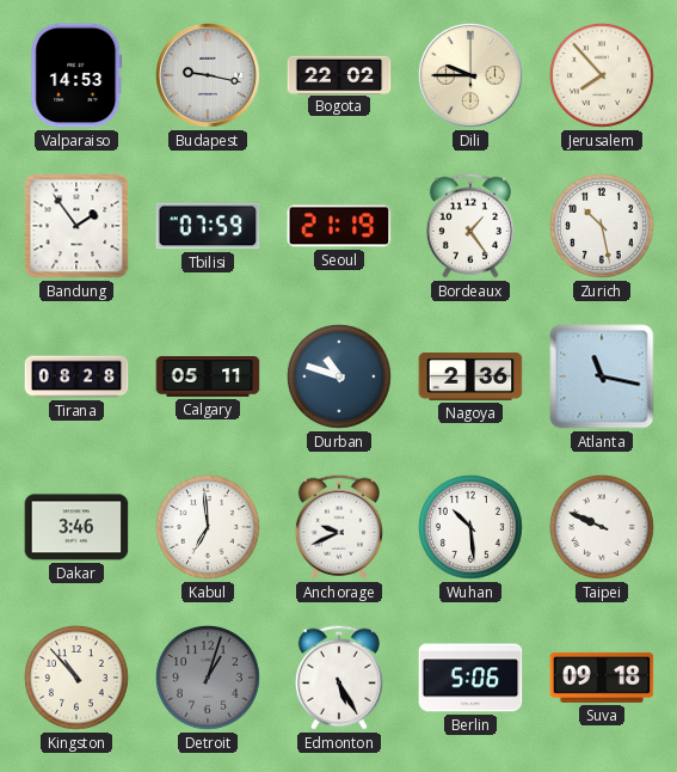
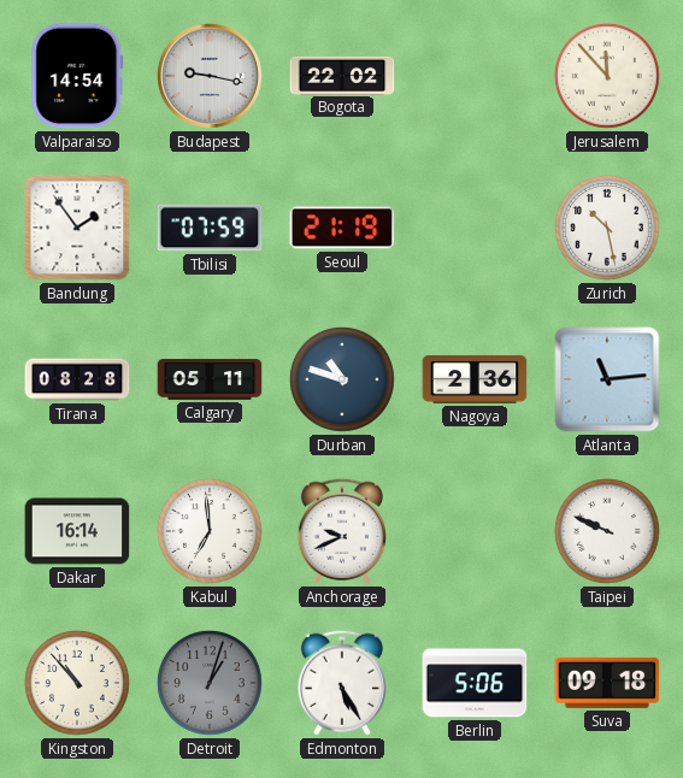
Valparaiso: 14:53 -> 14:54
Dili: 9:45 -> none
Jerusalem: 7:53 -> 11:53
Bordeaux: 1:24 -> none
Atlanta: 11:17 -> 11:14
Dakar: 3:46 -> 16:14
Wuhan: 10:29 -> none
